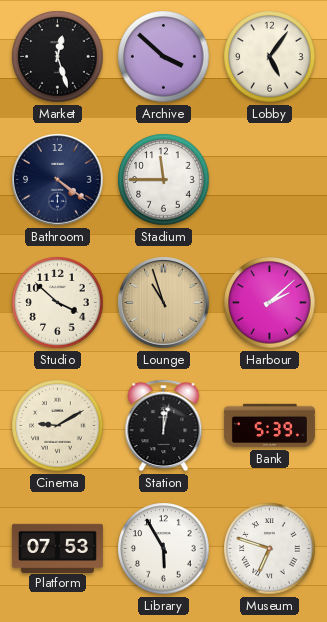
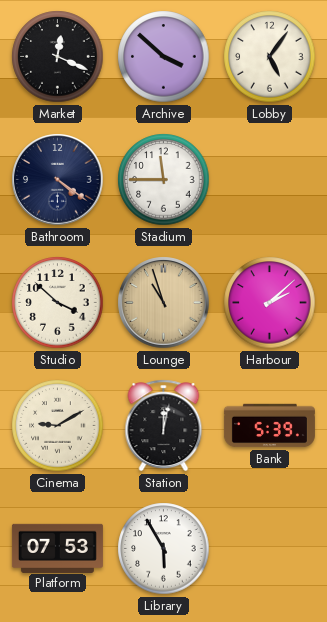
Market: 12:27 -> 12:19
Museum: 6:48 -> none
